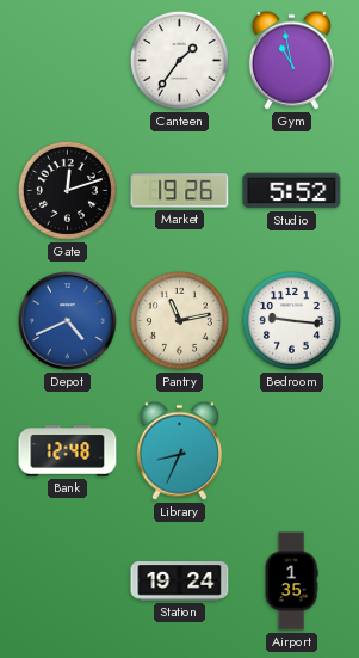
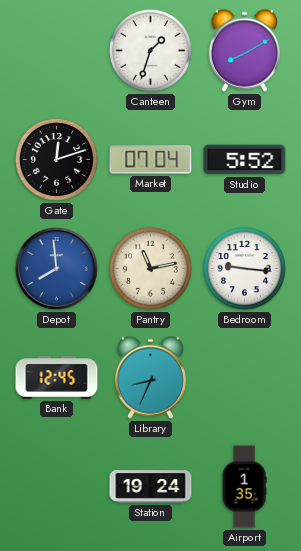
Canteen: 1:36 -> 1:33
Gym: 10:58 -> 8:10
Market: 19:26 -> 07:04
Depot: 4:41 -> 7:59
Bank: 12:48 -> 12:45
